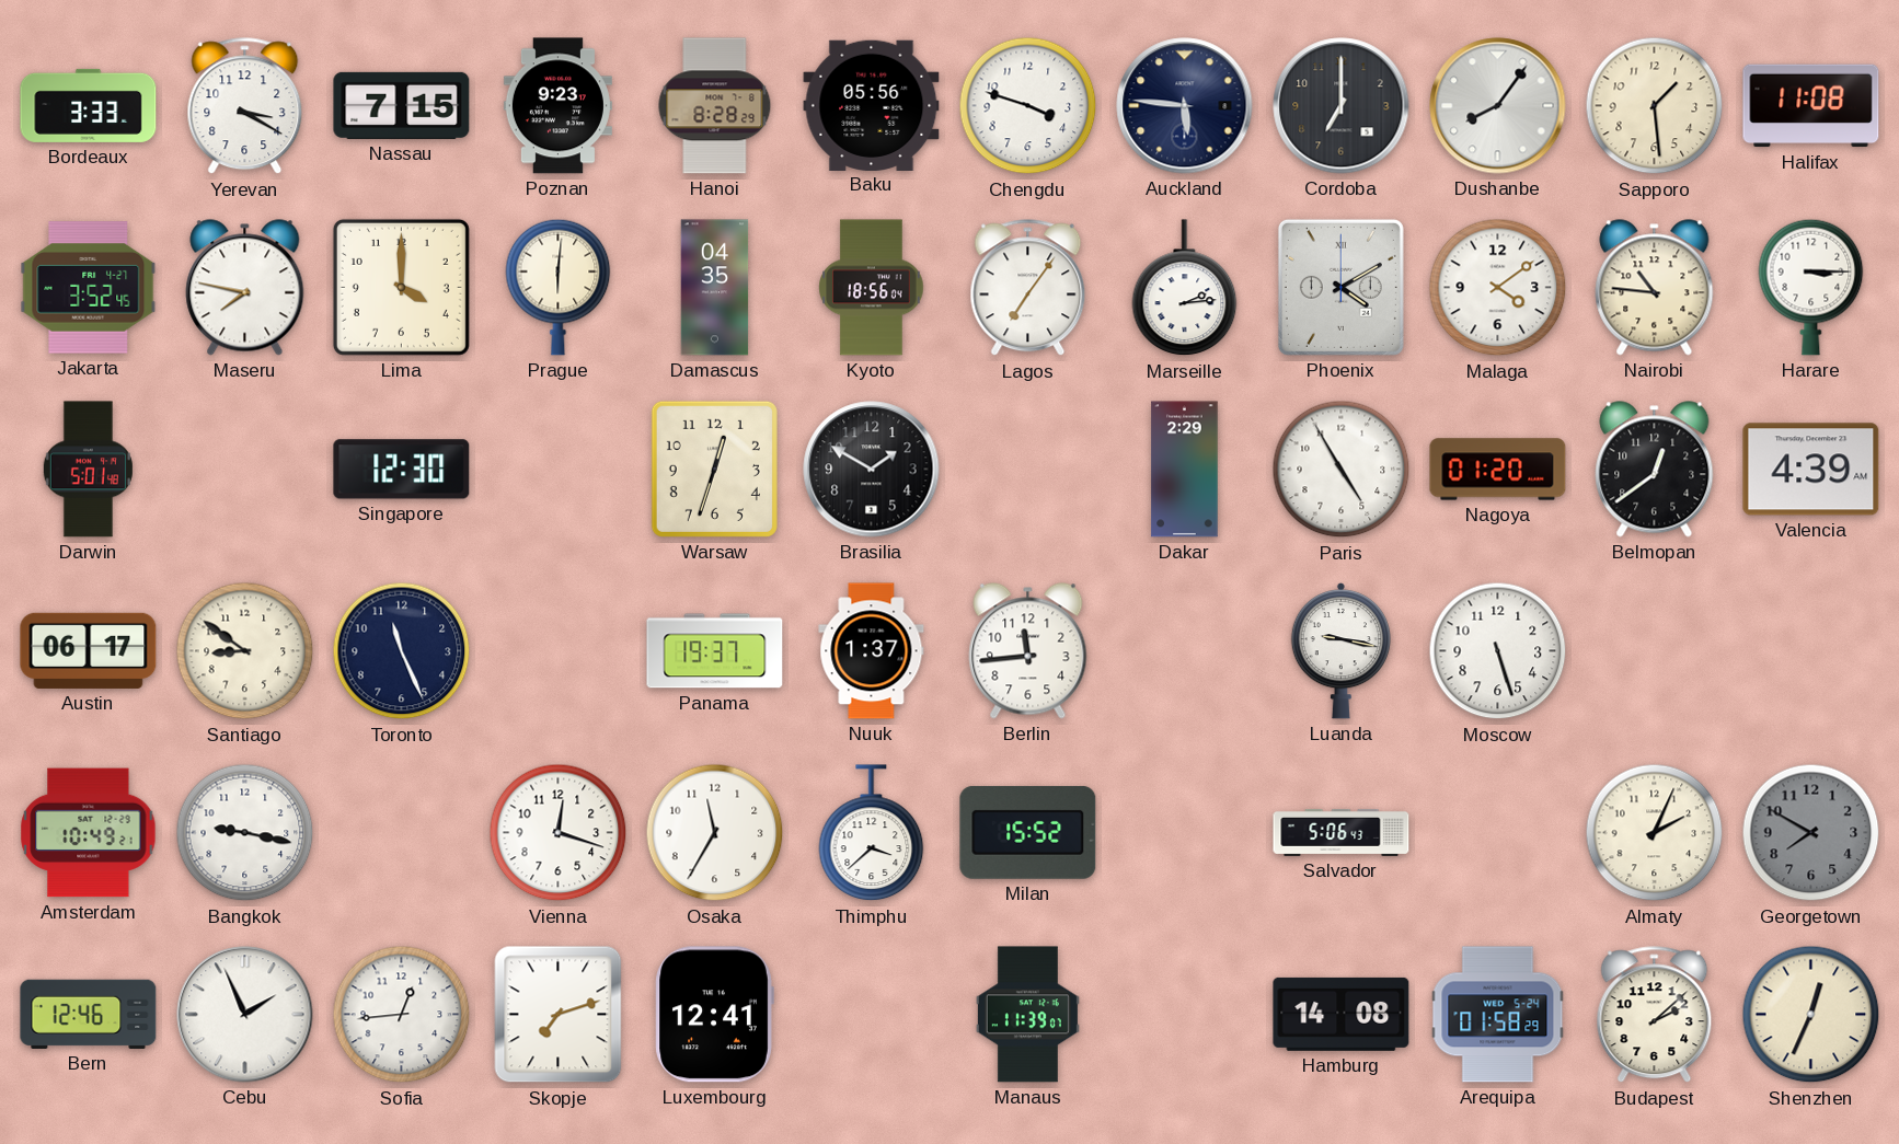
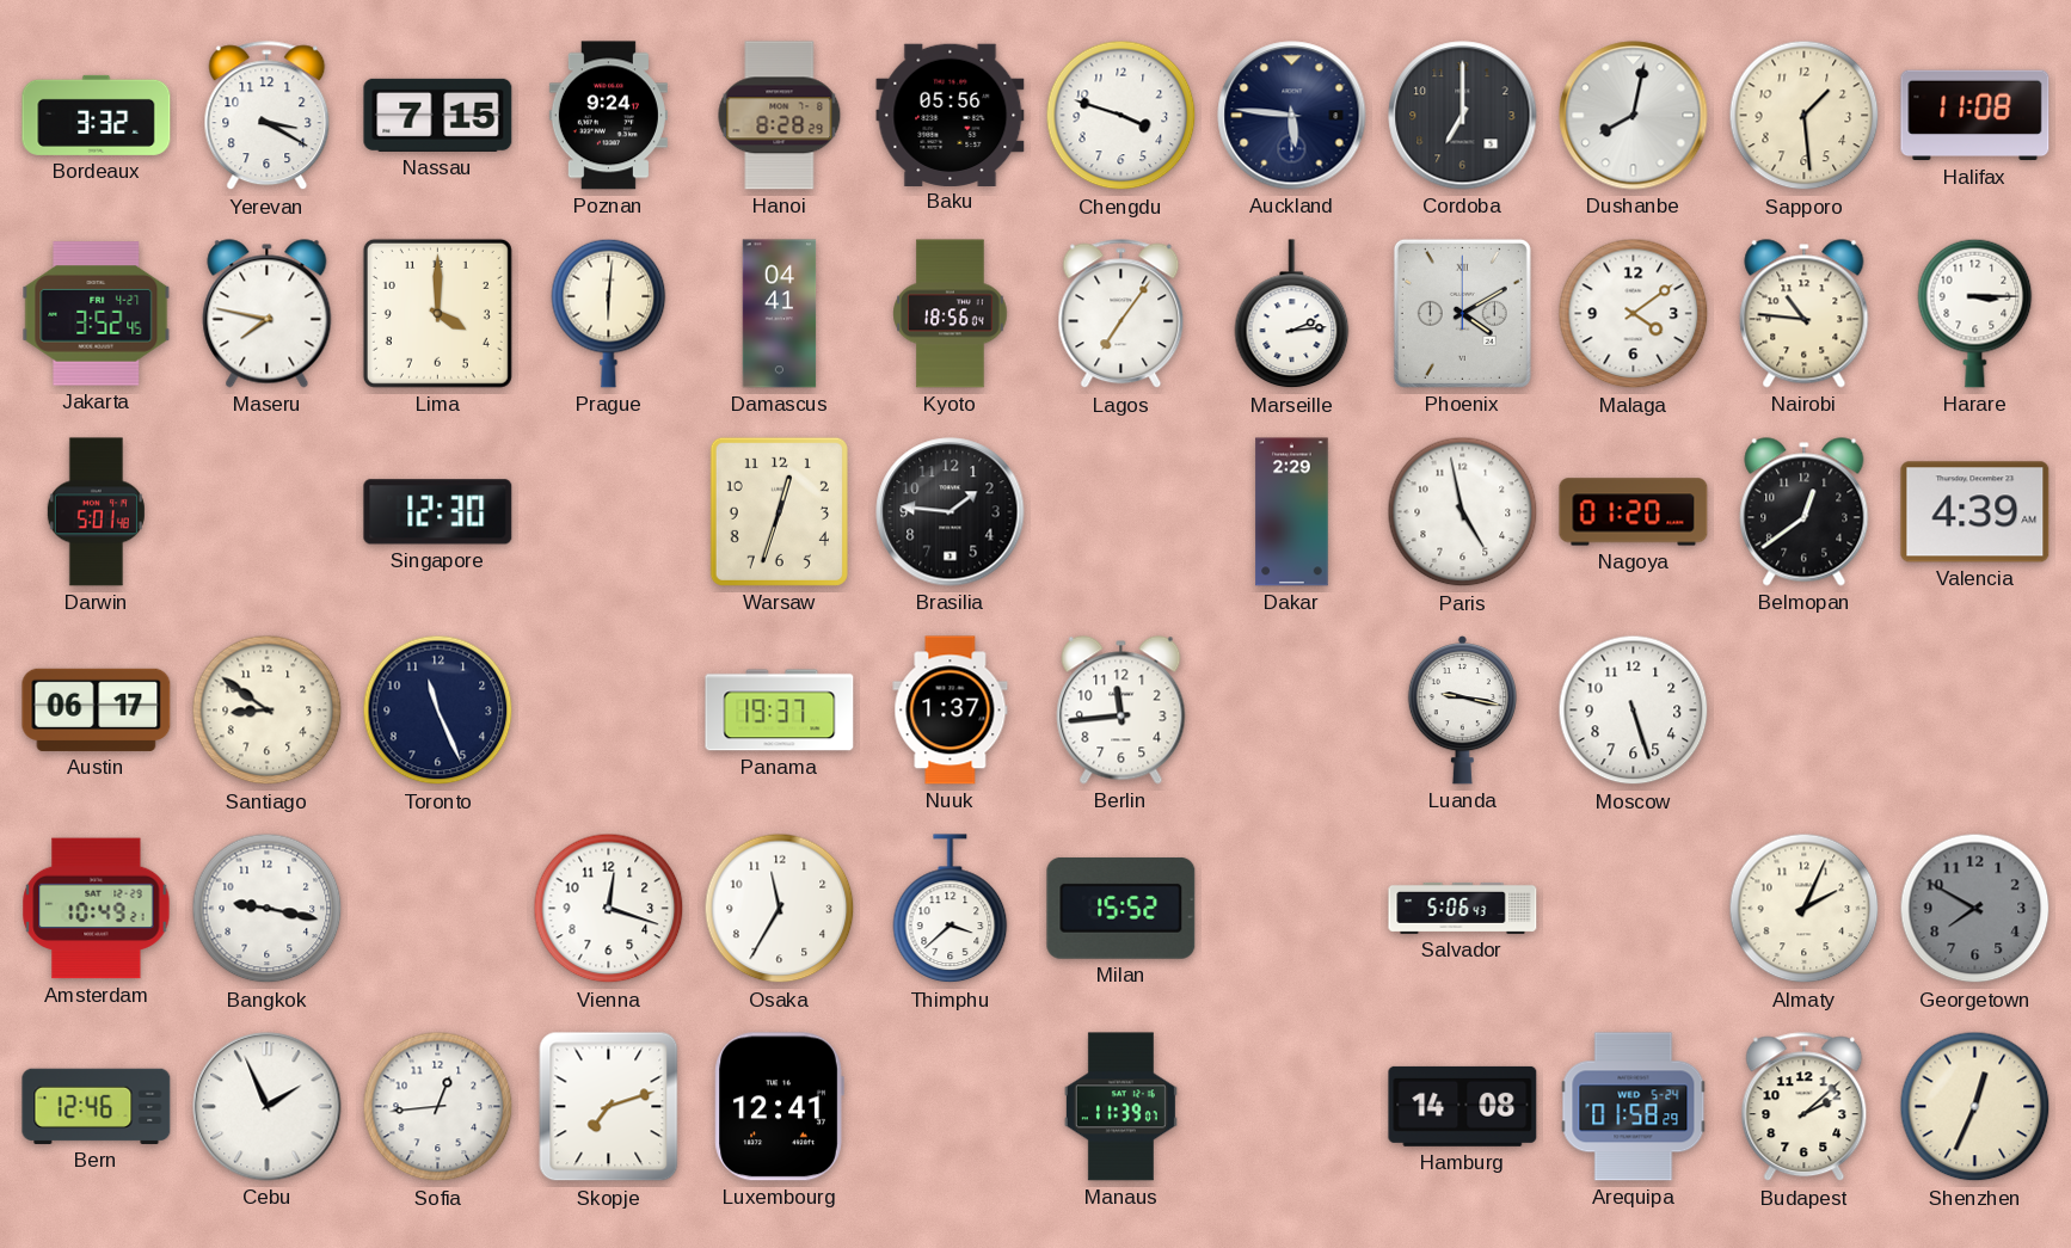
Bordeaux: 3:33 -> 3:32
Poznan: 9:23 -> 9:24
Dushanbe: 8:06 -> 8:02
Damascus: 04:35 -> 04:41
Brasilia: 1:50 -> 1:46
Paris: 4:55 -> 4:58
